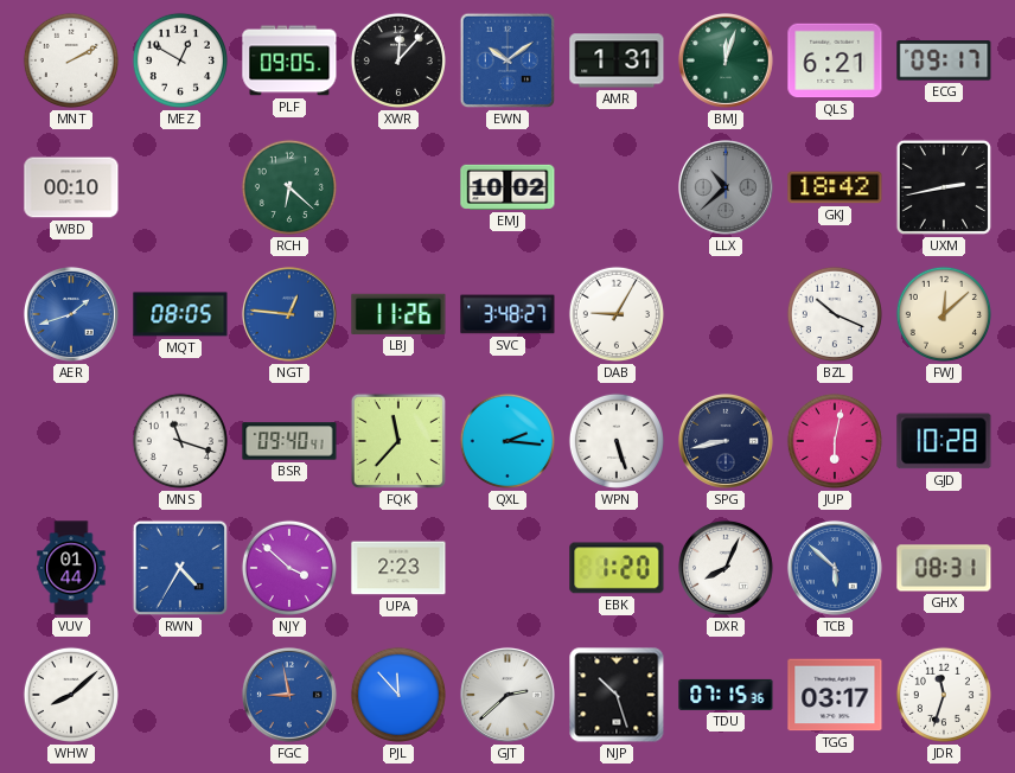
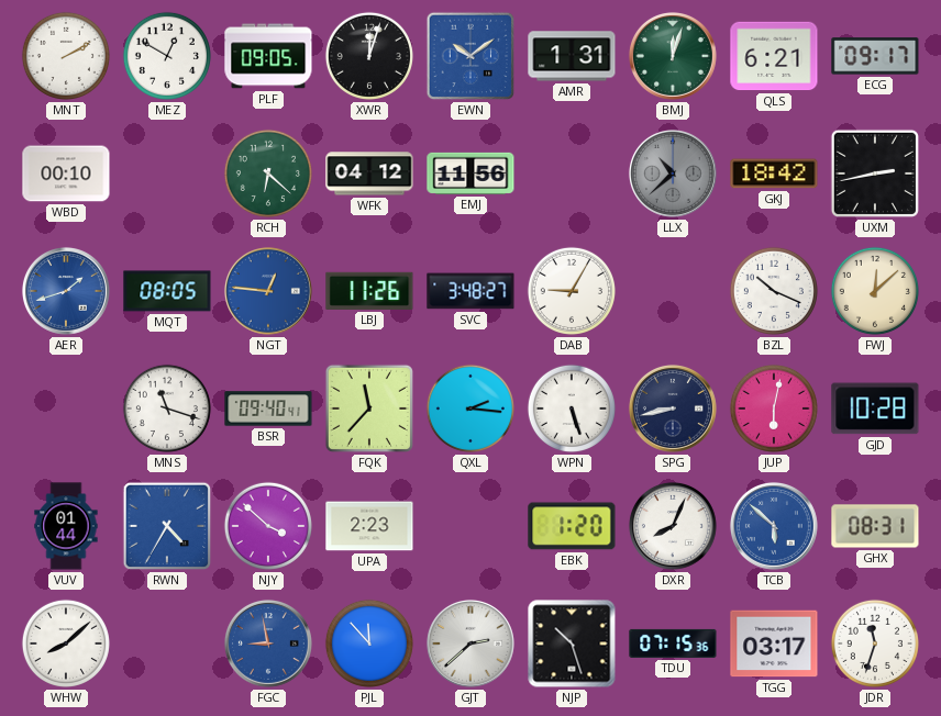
XWR: 12:07 -> 12:03
WFK: none -> 04:12
EMJ: 10:02 -> 11:56
